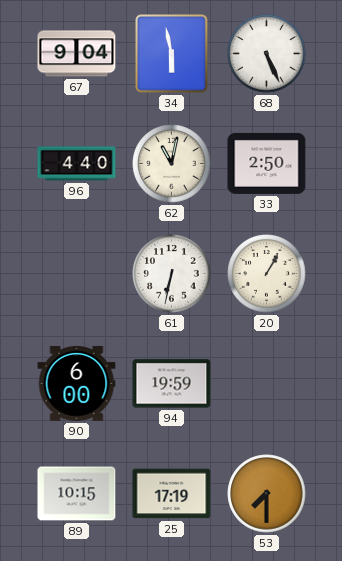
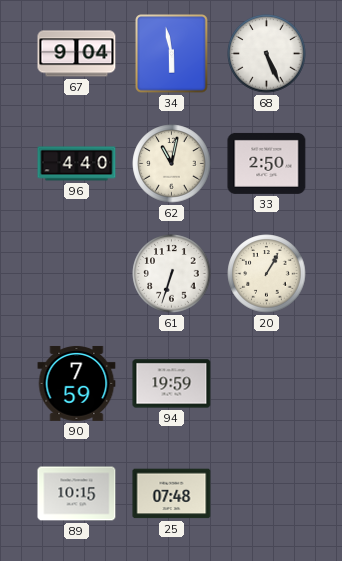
61: 6:32 -> 6:33
90: 6:00 -> 7:59
25: 17:19 -> 07:48
53: 7:30 -> none
